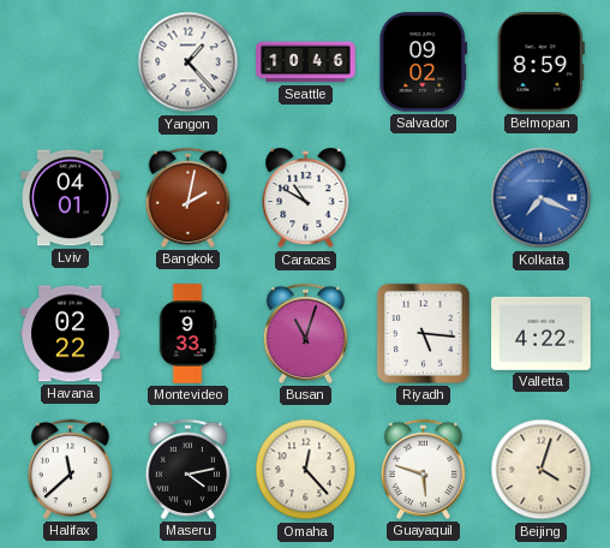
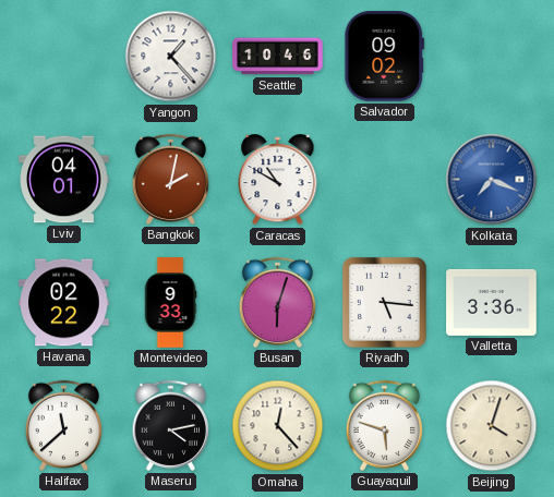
Belmopan: 8:59 -> none
Busan: 11:03 -> 6:03
Valletta: 4:22 -> 3:36
